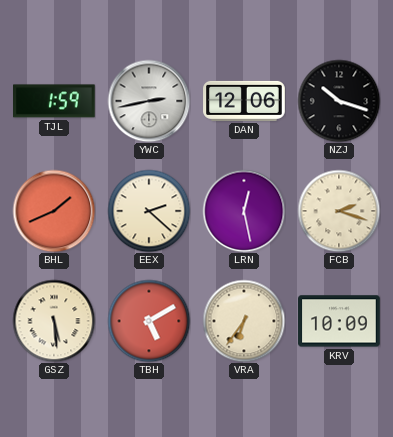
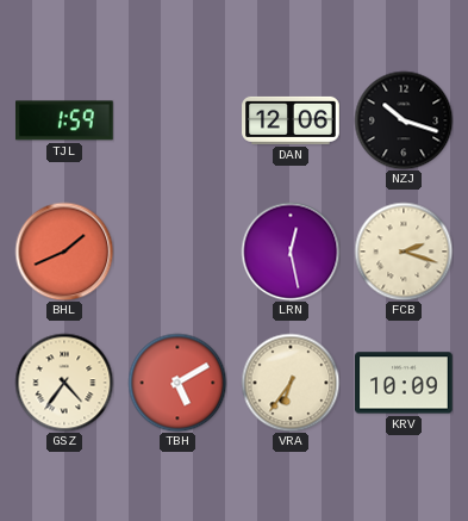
YWC: 2:43 -> none
EEX: 2:22 -> none
GSZ: 5:29 -> 4:36
